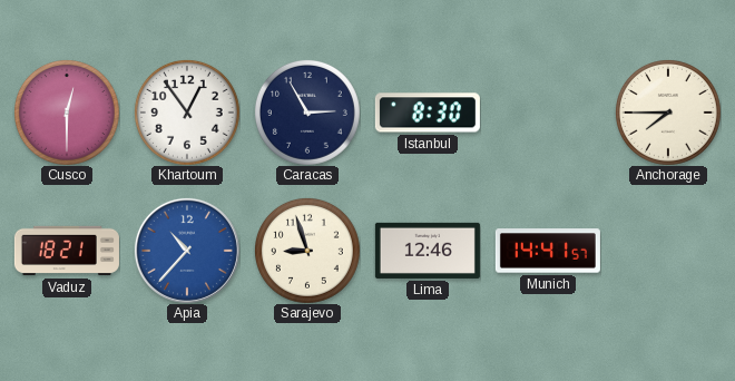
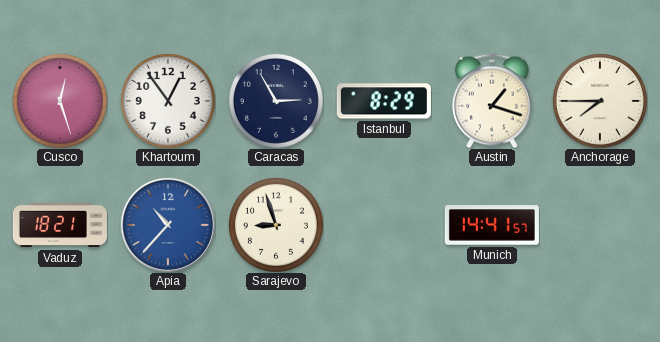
Cusco: 12:30 -> 12:27
Istanbul: 8:30 -> 8:29
Austin: none -> 1:18
Lima: 12:46 -> none
